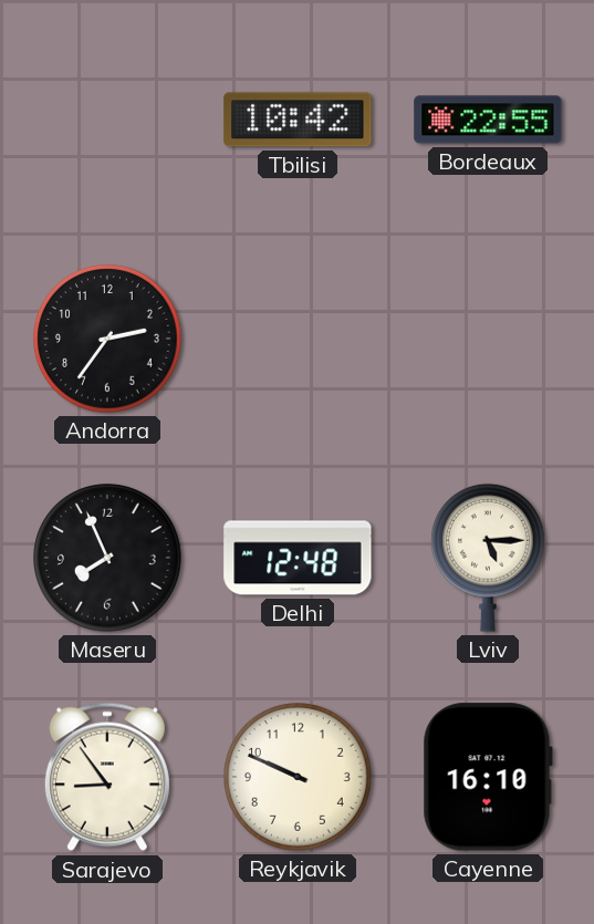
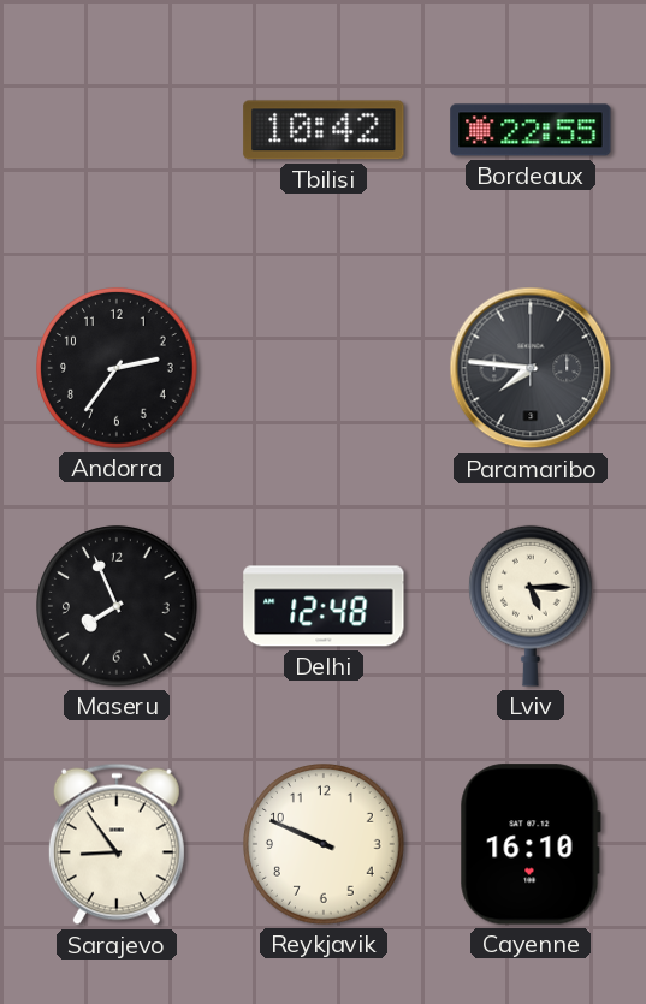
Paramaribo: none -> 7:46
